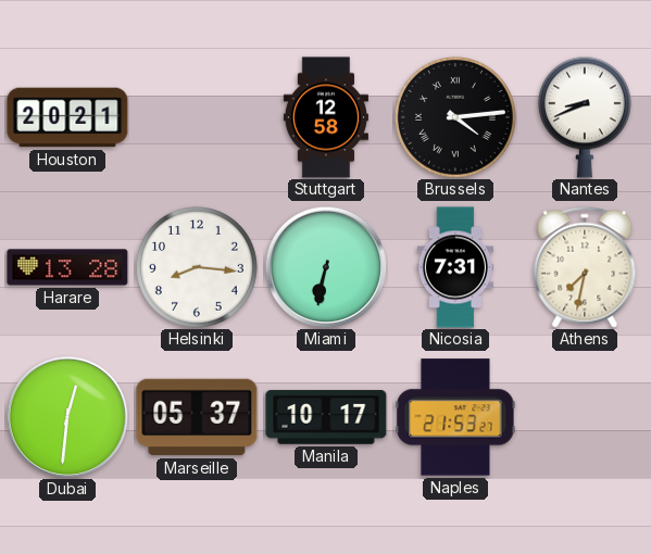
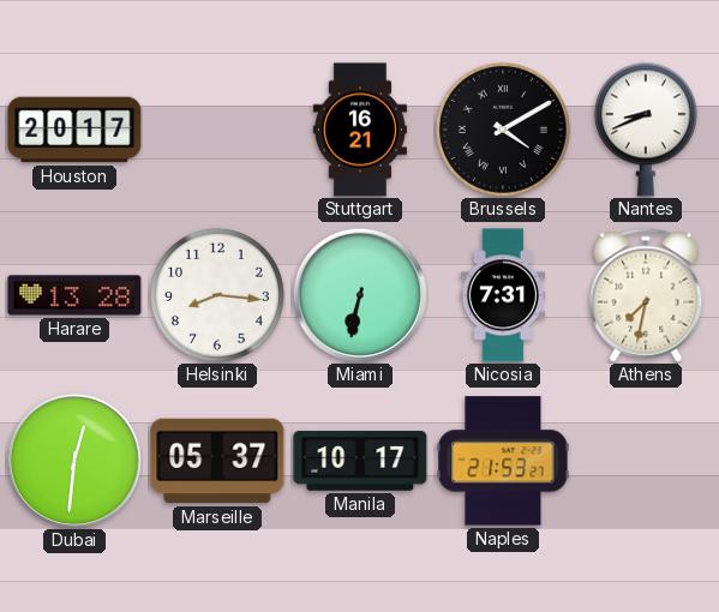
Houston: 20:21 -> 20:17
Stuttgart: 12:58 -> 16:21
Brussels: 4:14 -> 4:10
